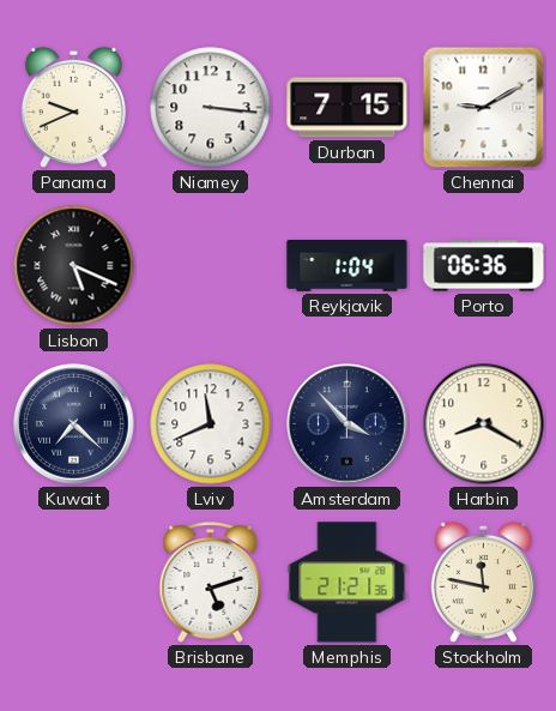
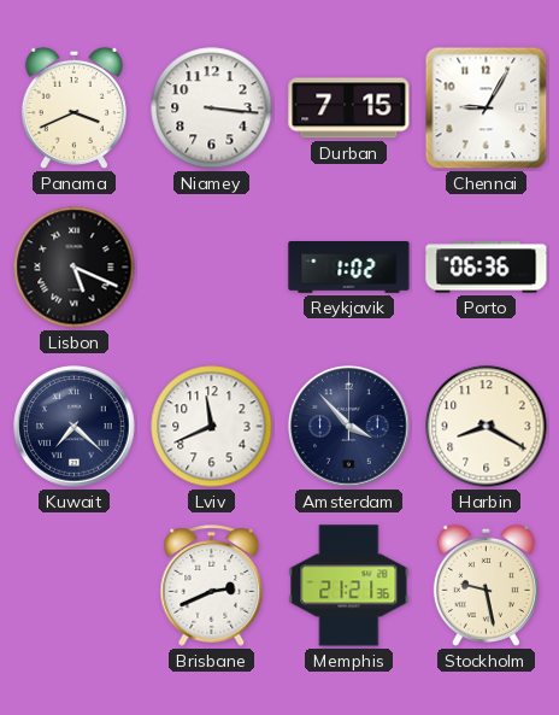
Panama: 9:41 -> 3:41
Chennai: 9:10 -> 9:05
Reykjavik: 1:04 -> 1:02
Brisbane: 5:12 -> 2:41
Stockholm: 11:47 -> 9:28
